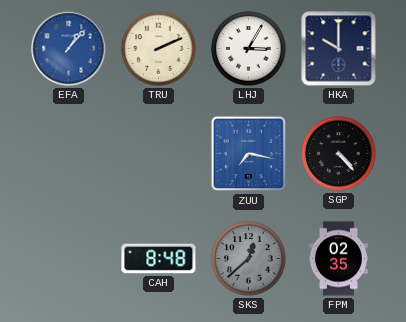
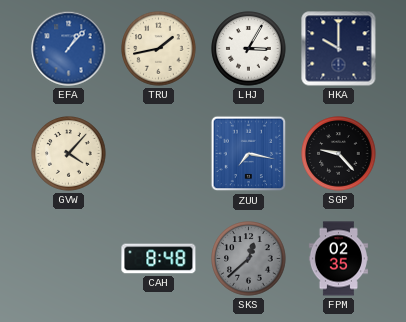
TRU: 2:11 -> 1:43
GVW: none -> 4:07
SGP: 4:23 -> 9:23
